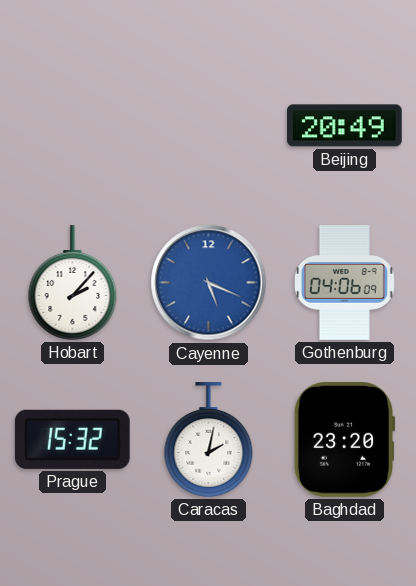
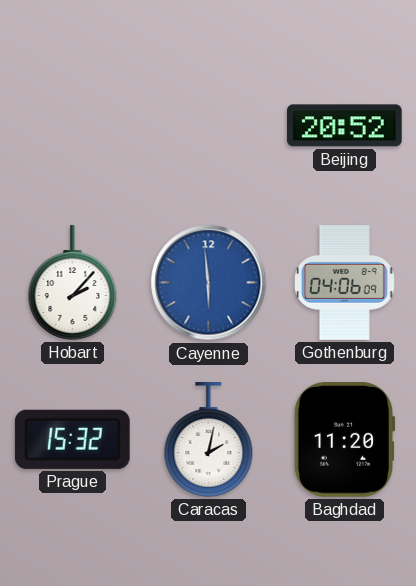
Beijing: 20:49 -> 20:52
Cayenne: 5:19 -> 5:59
Baghdad: 23:20 -> 11:20
